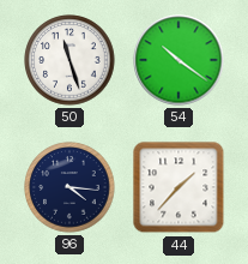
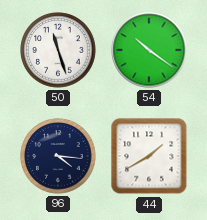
44: 1:37 -> 1:40
